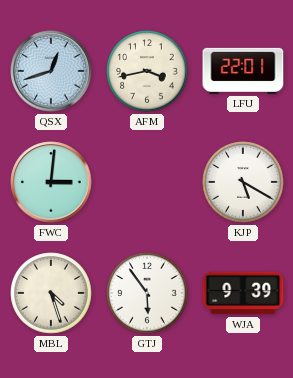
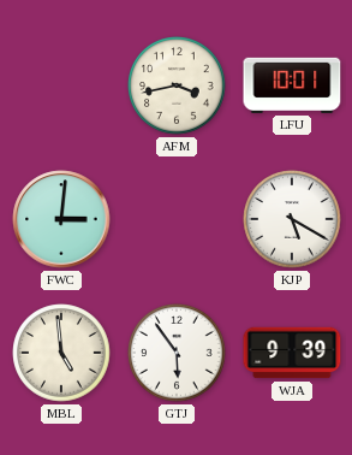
QSX: 12:42 -> none
LFU: 22:01 -> 10:01
MBL: 4:27 -> 4:59
